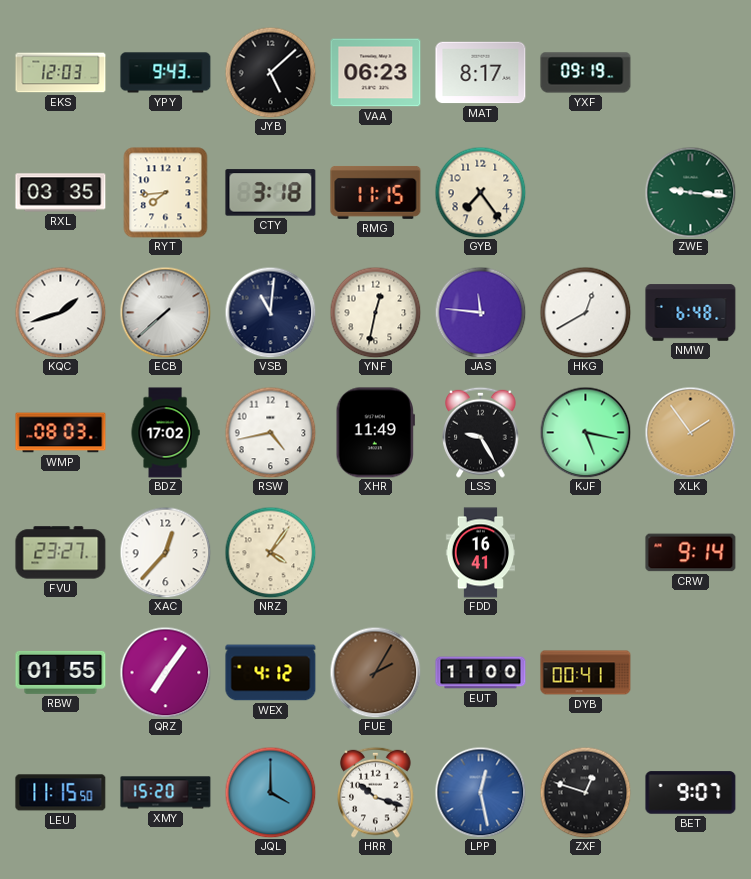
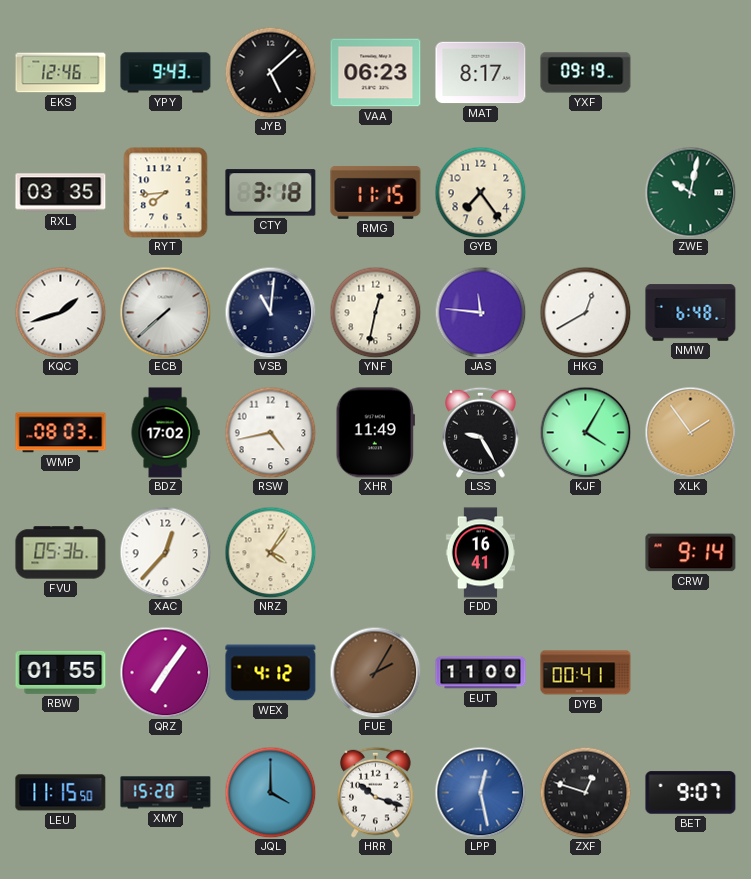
EKS: 12:03 -> 12:46
ZWE: 9:16 -> 10:02
KJF: 5:17 -> 4:05
FVU: 23:27 -> 05:36
